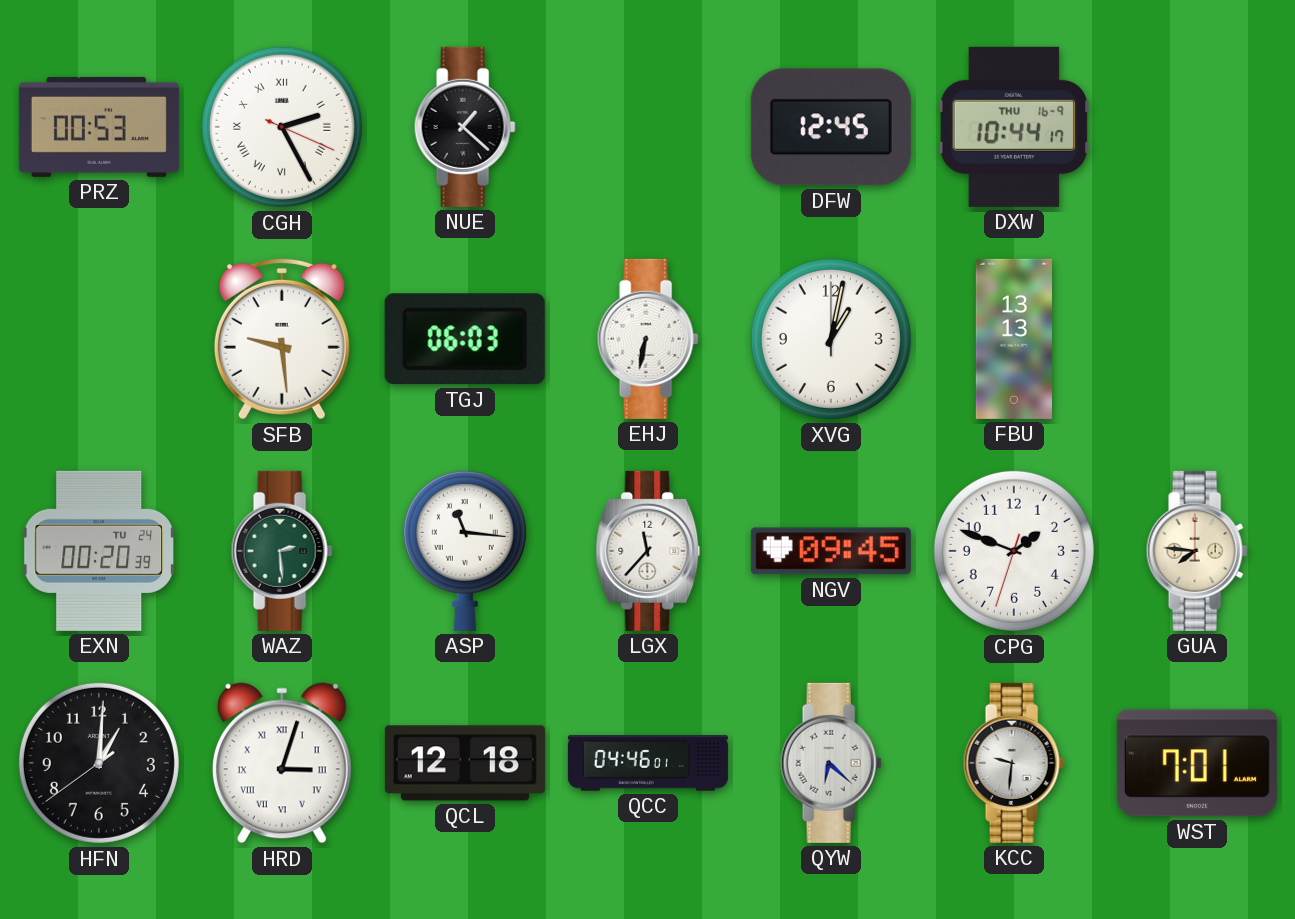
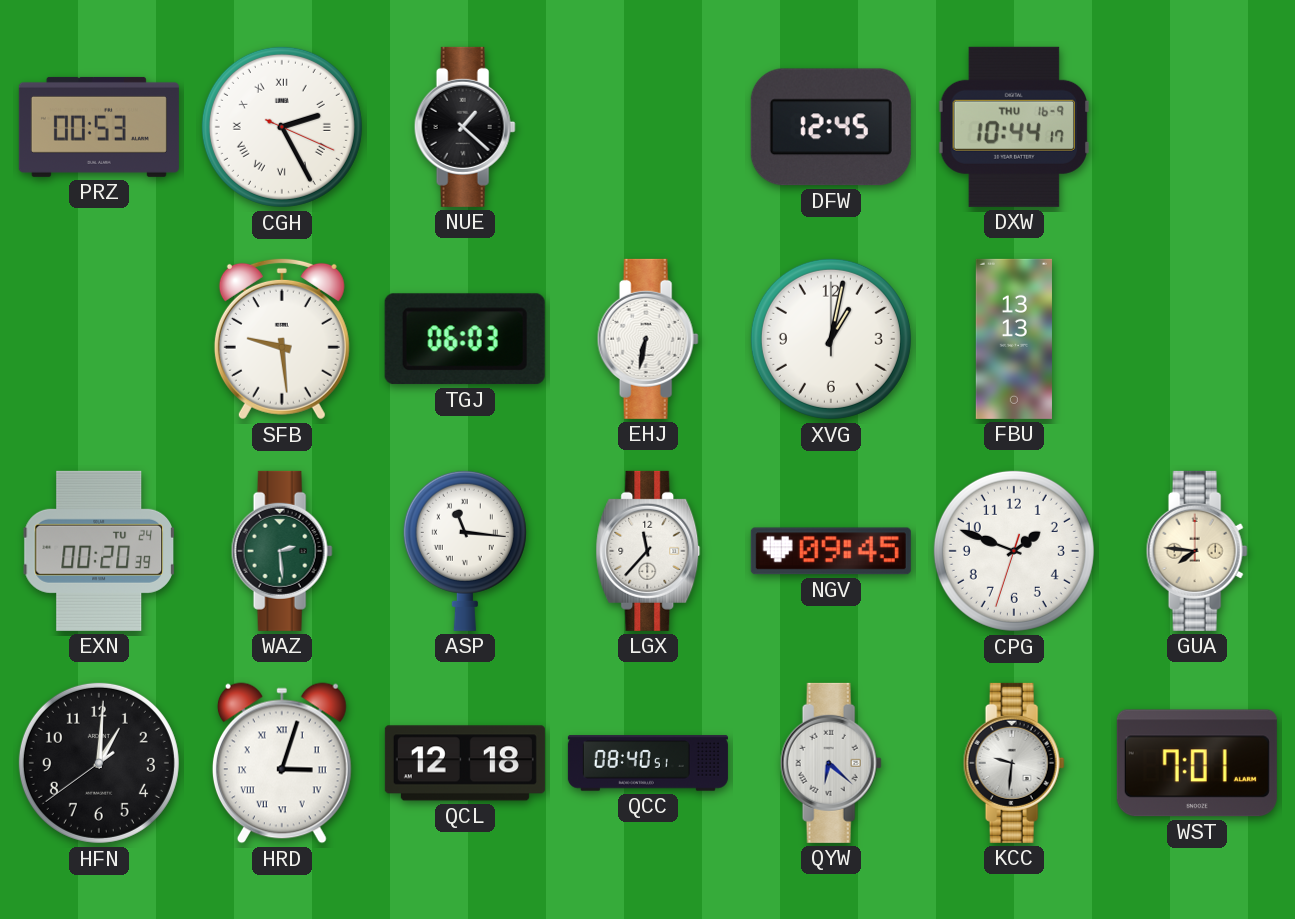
QCC: 04:46 -> 08:40
